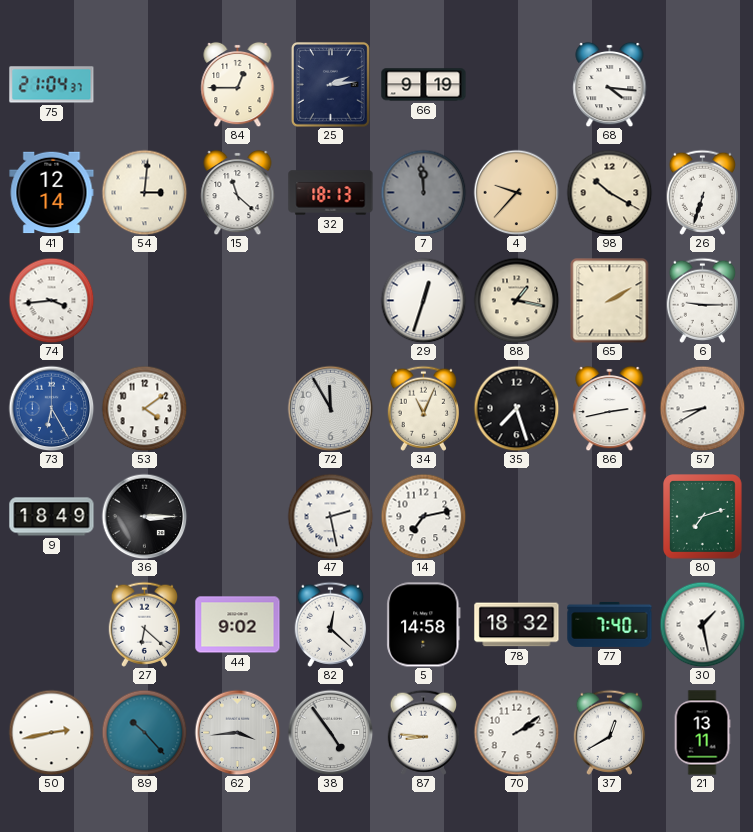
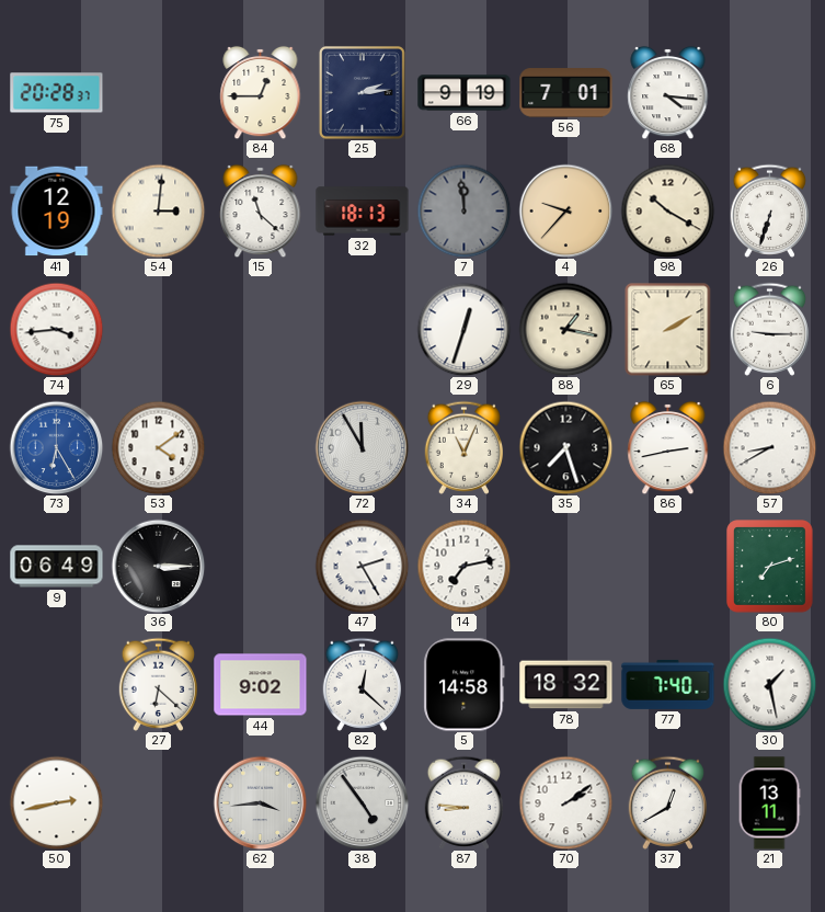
75: 21:04 -> 20:28
56: none -> 7:01
41: 12:14 -> 12:19
9: 18:49 -> 06:49
47: 2:28 -> 2:25
89: 10:23 -> none
